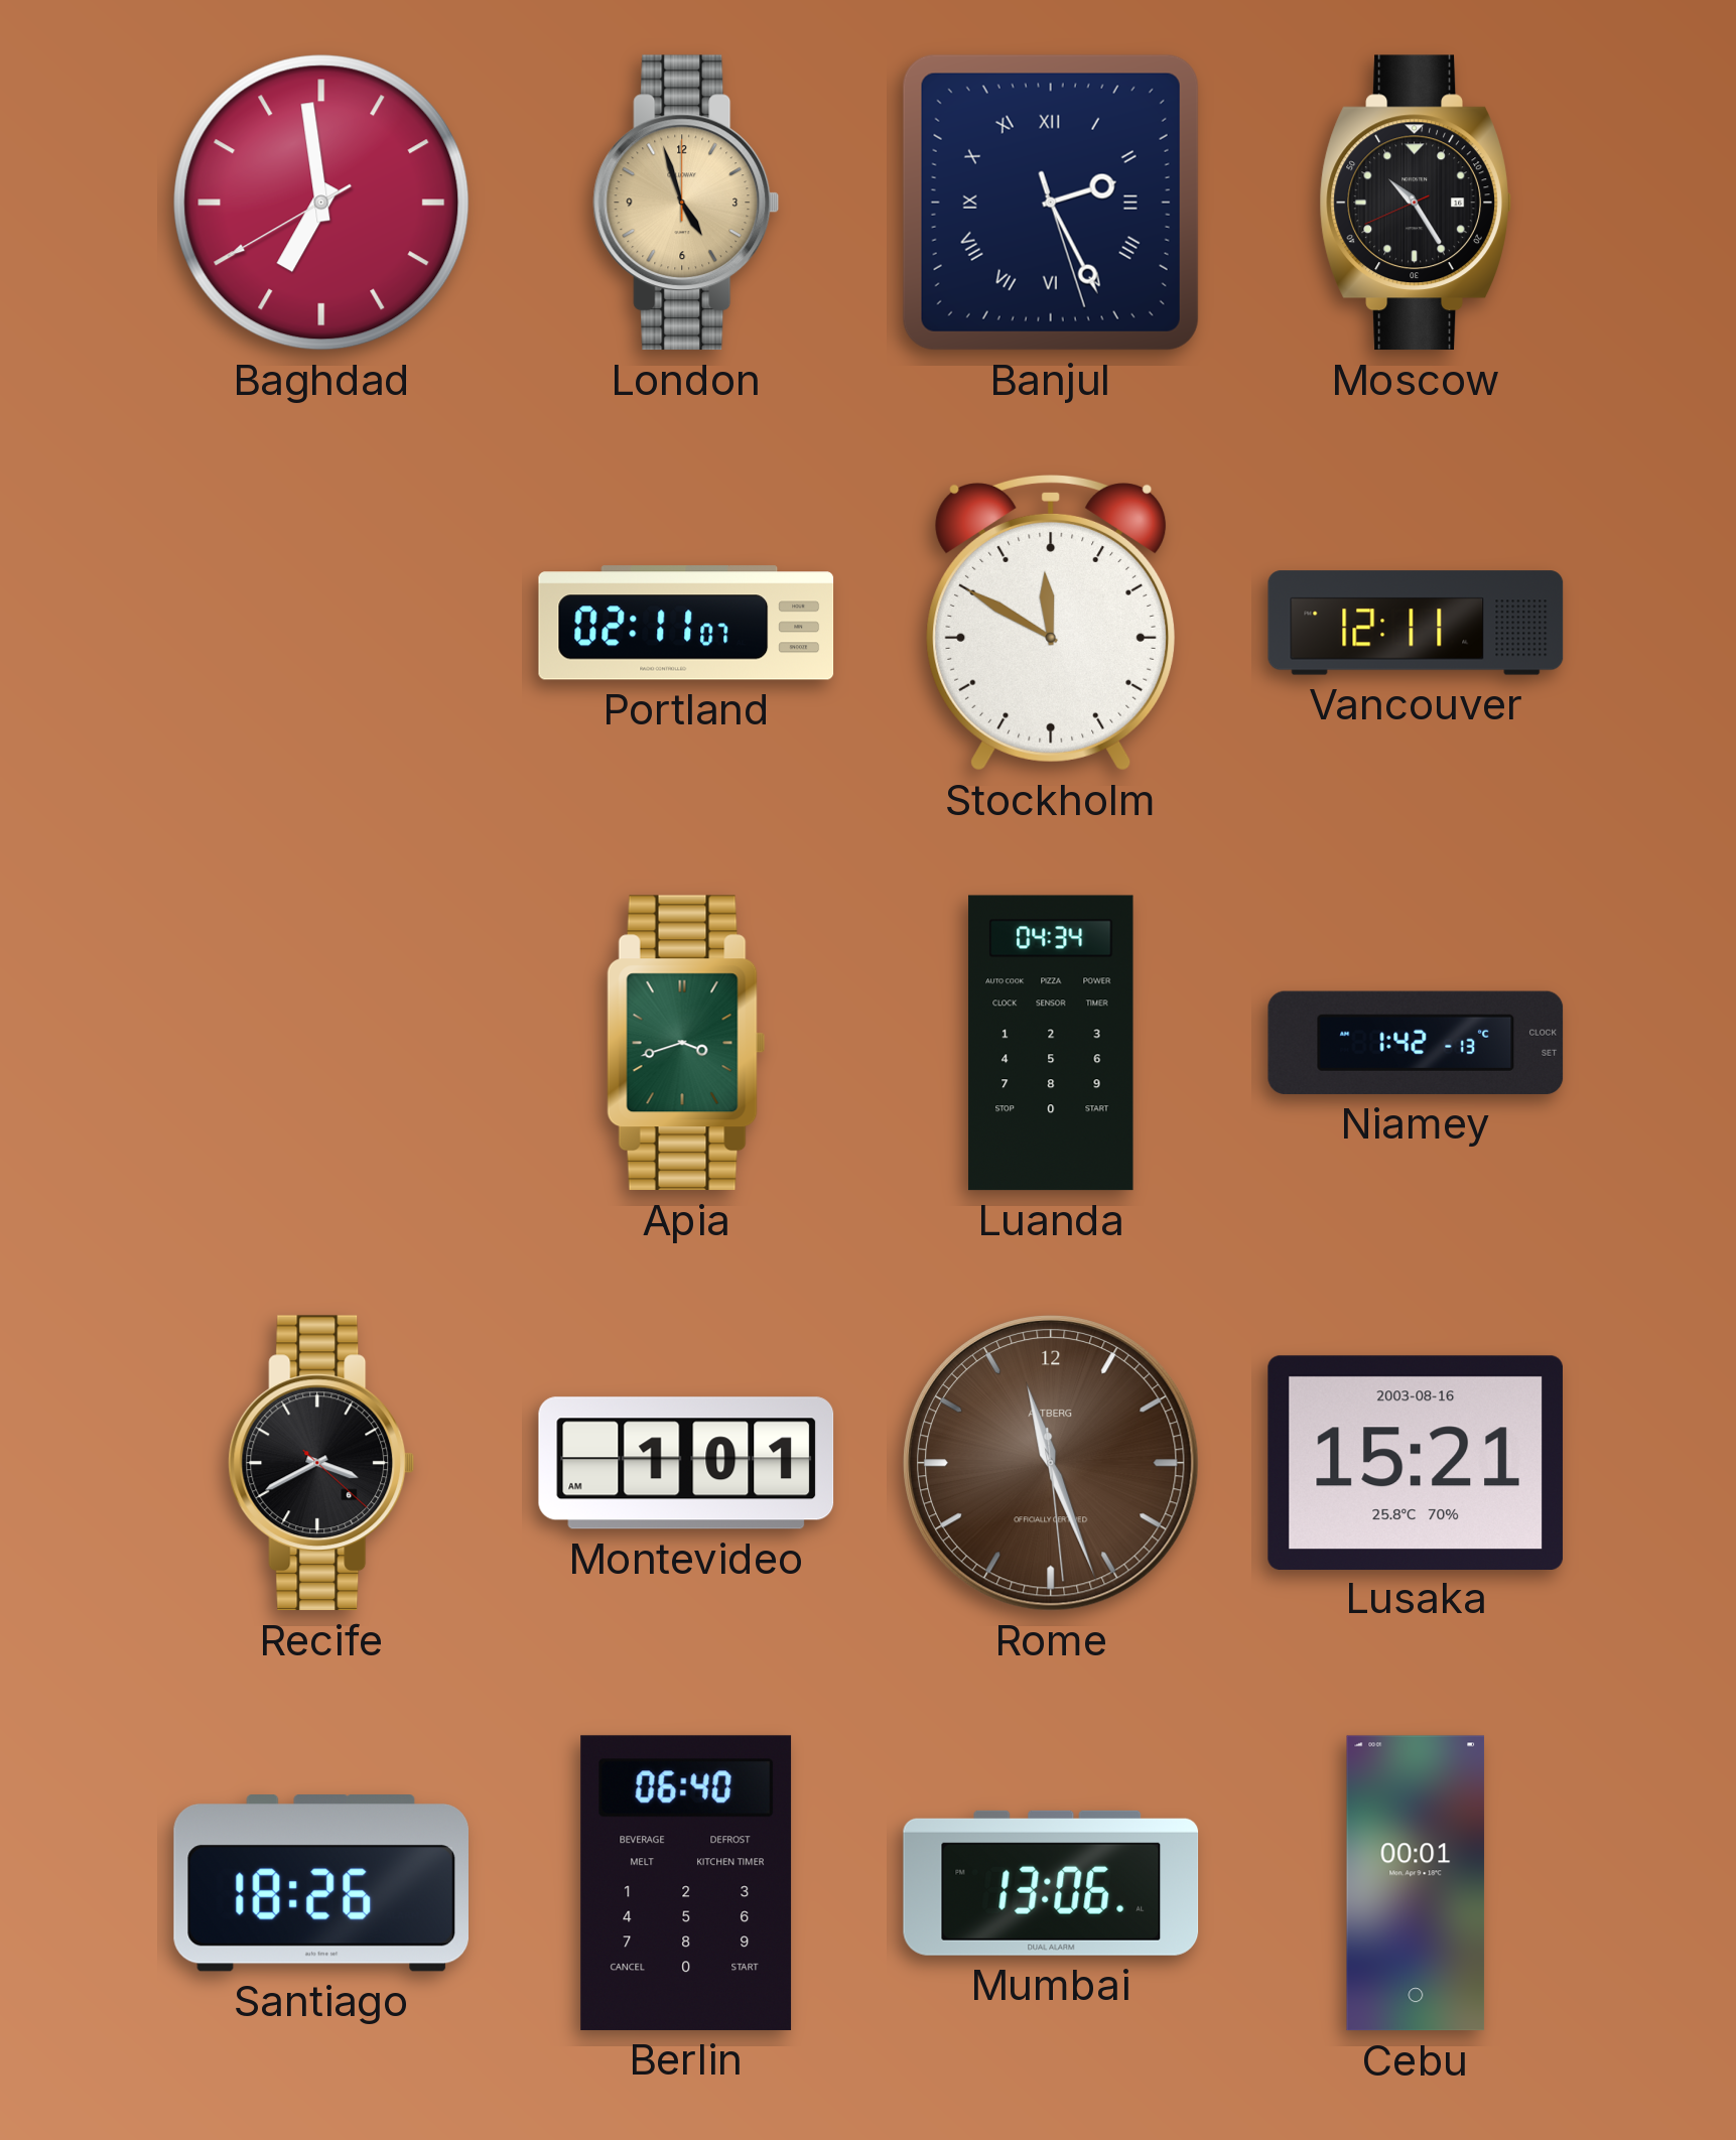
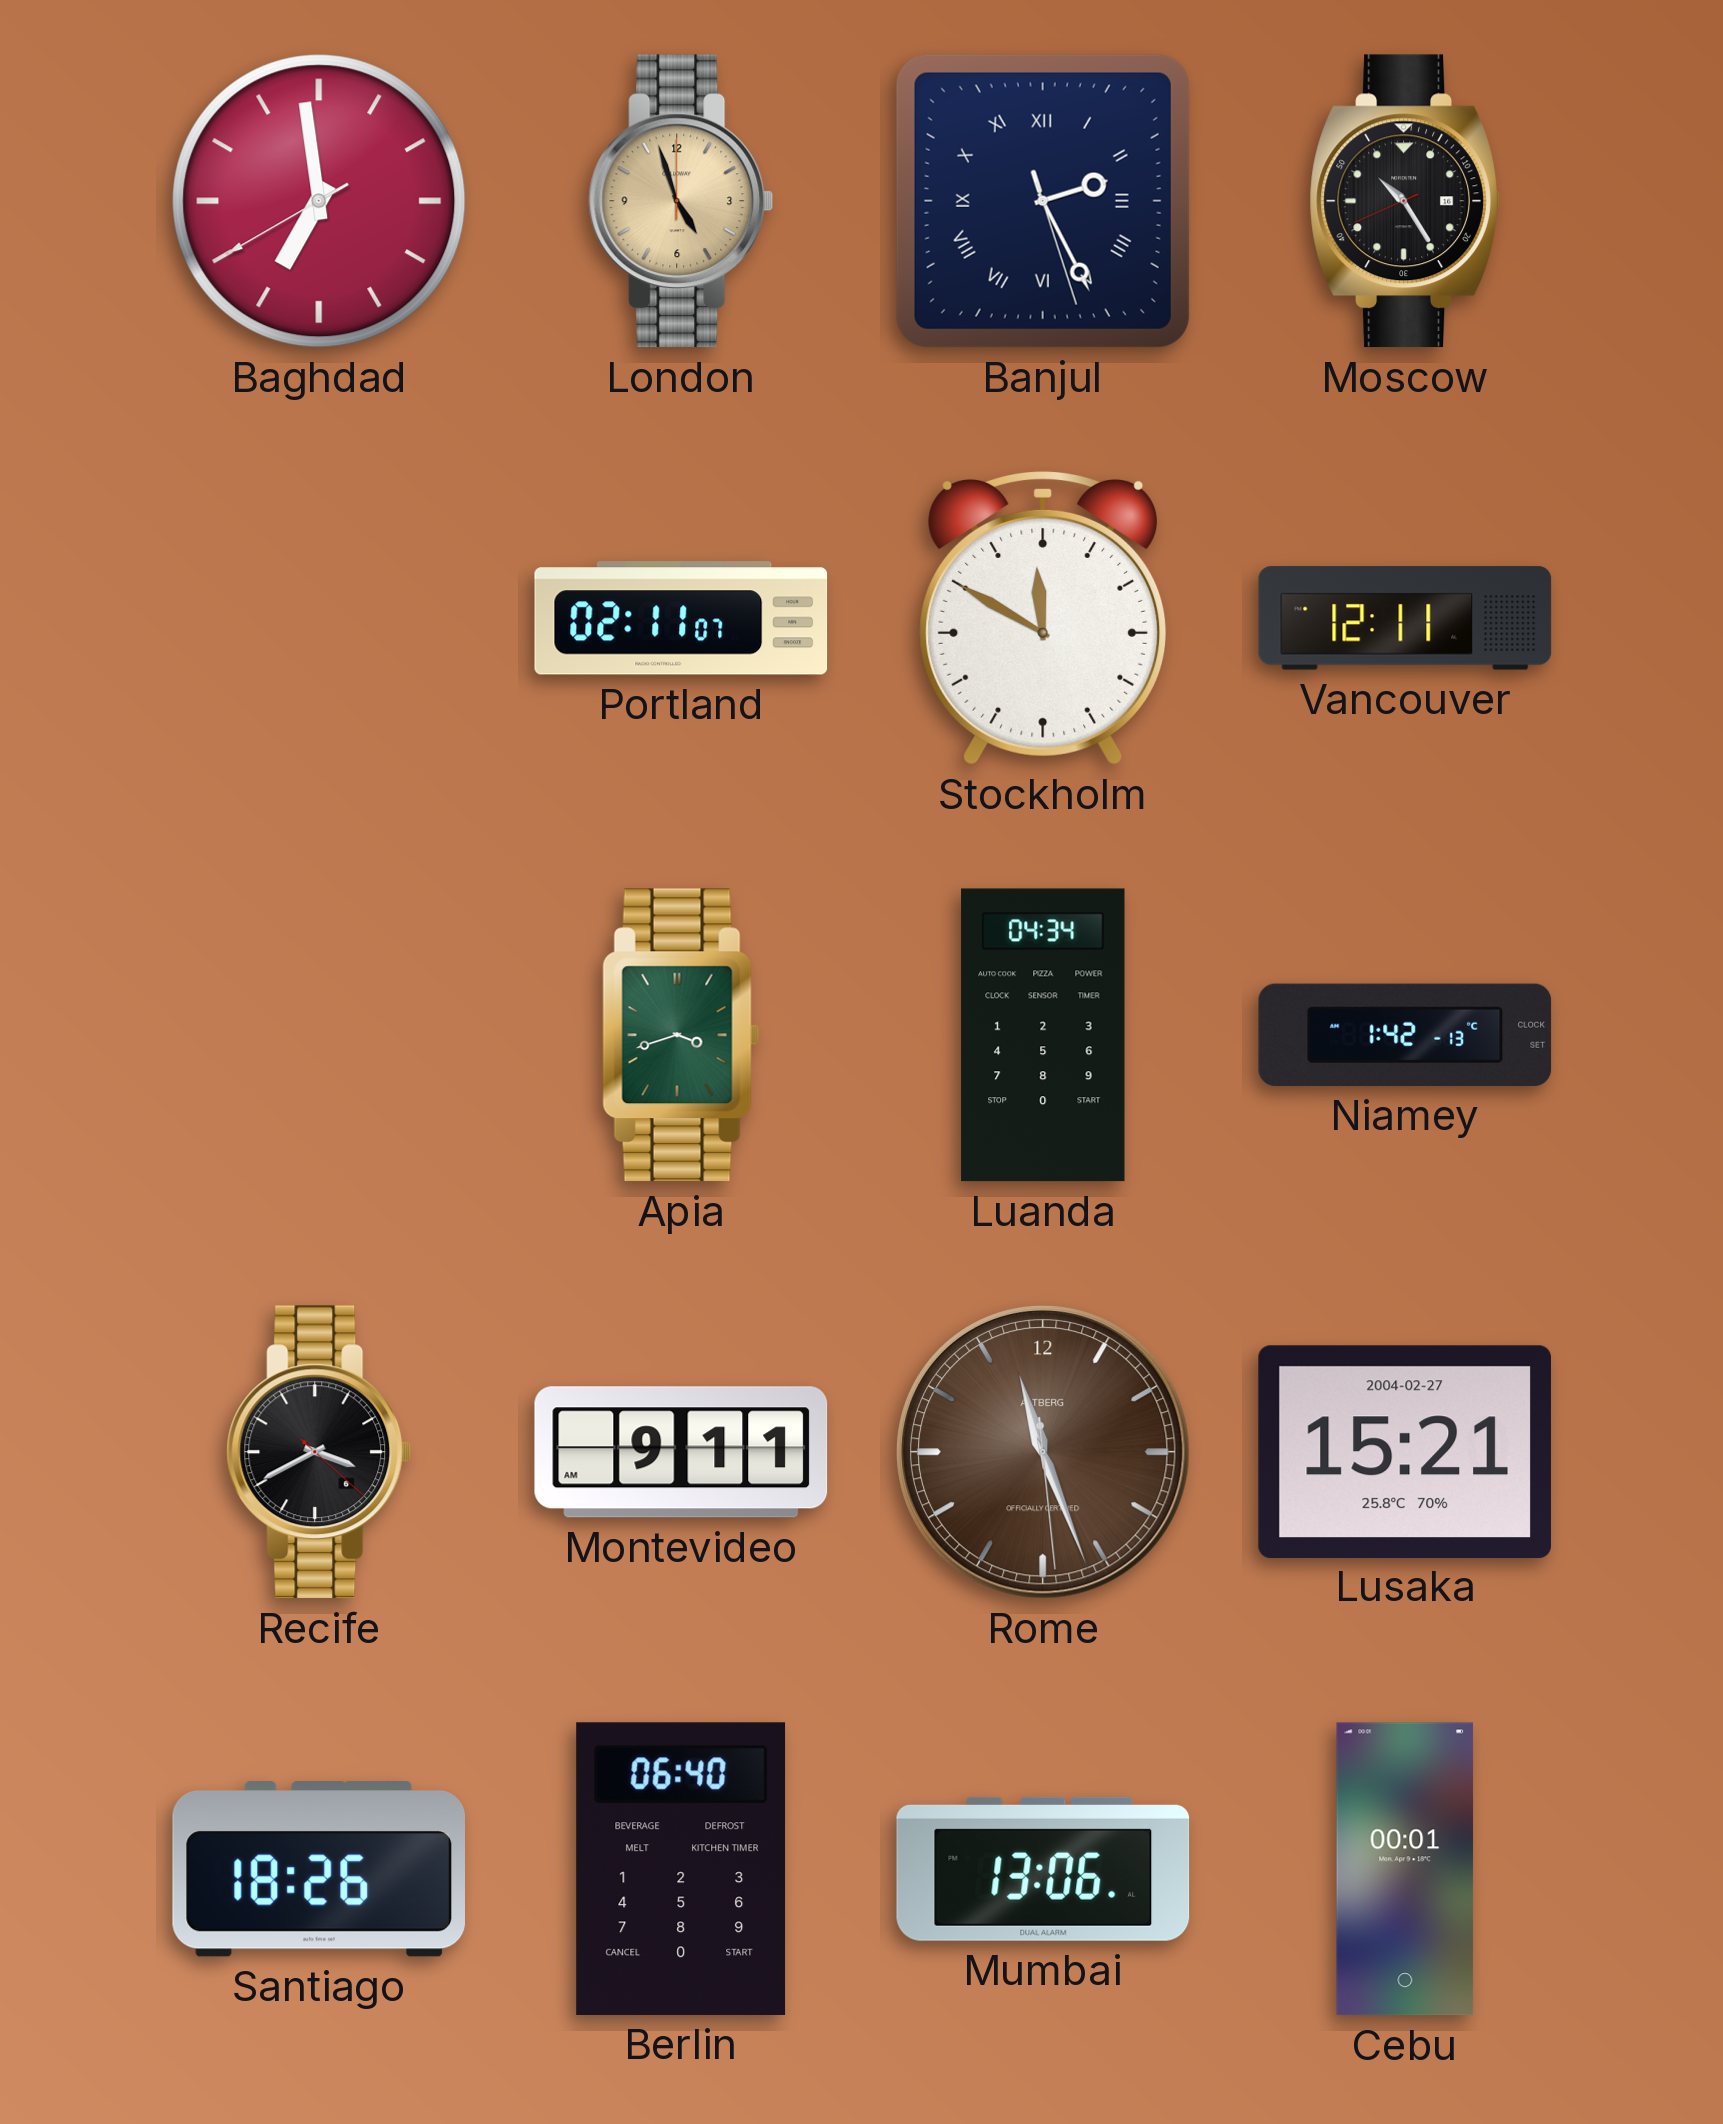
Montevideo: 1:01 -> 9:11
Lusaka date: 2003-08-16 -> 2004-02-27
